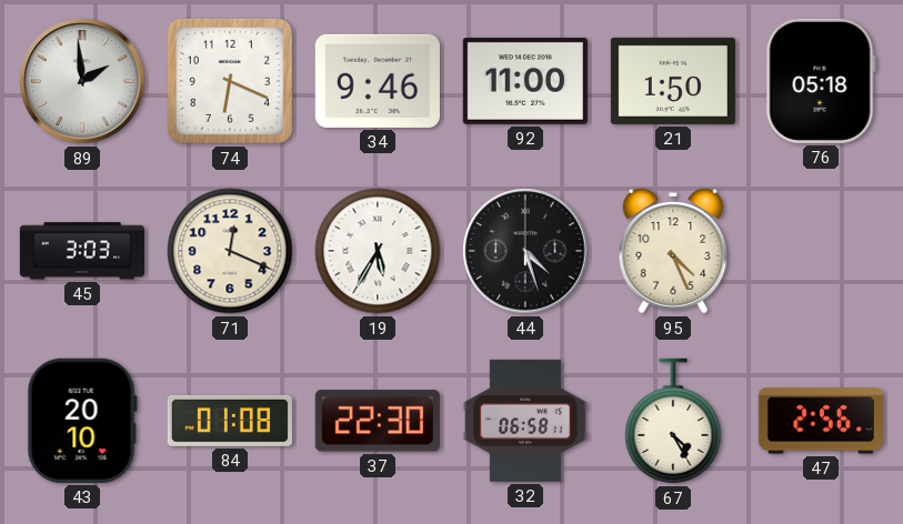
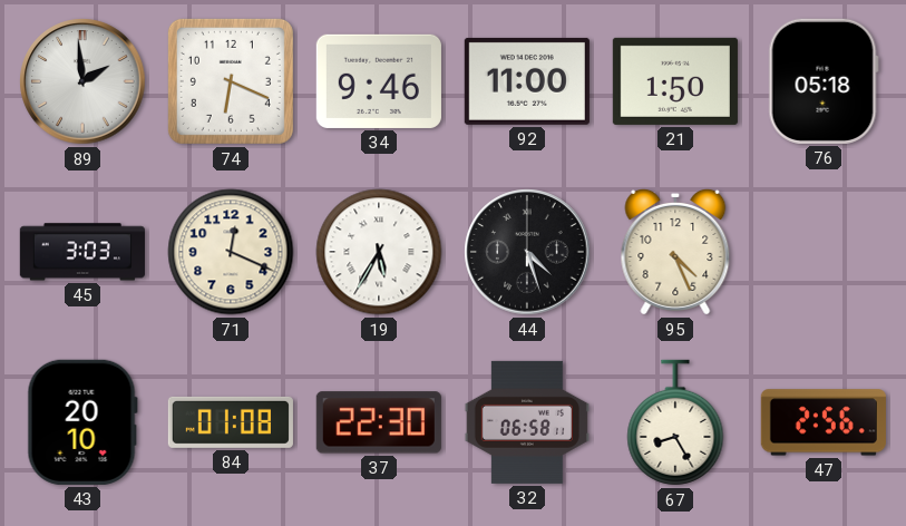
67: 4:25 -> 8:25
